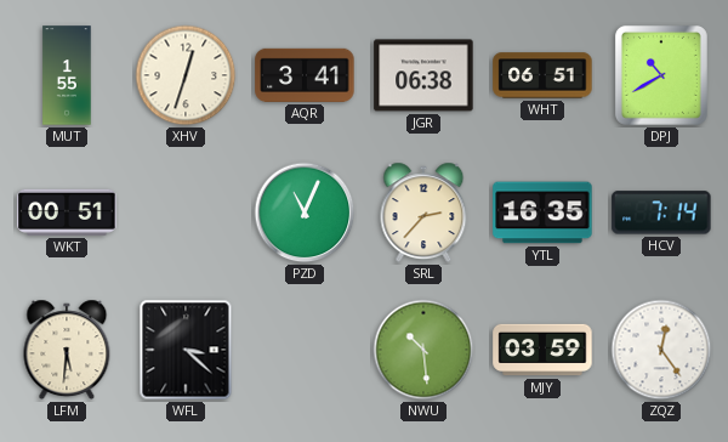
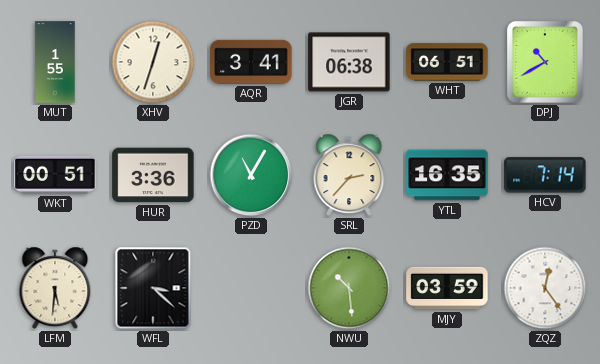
HUR: none -> 3:36
PZD: 11:04 -> 11:05
